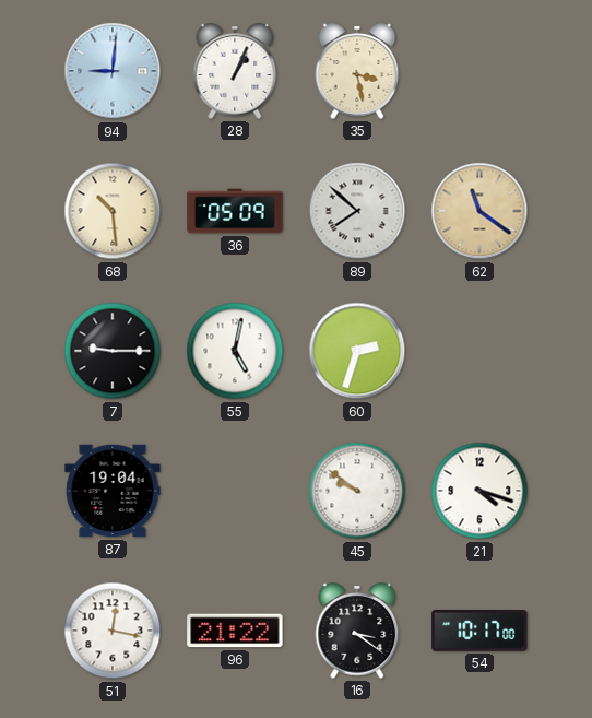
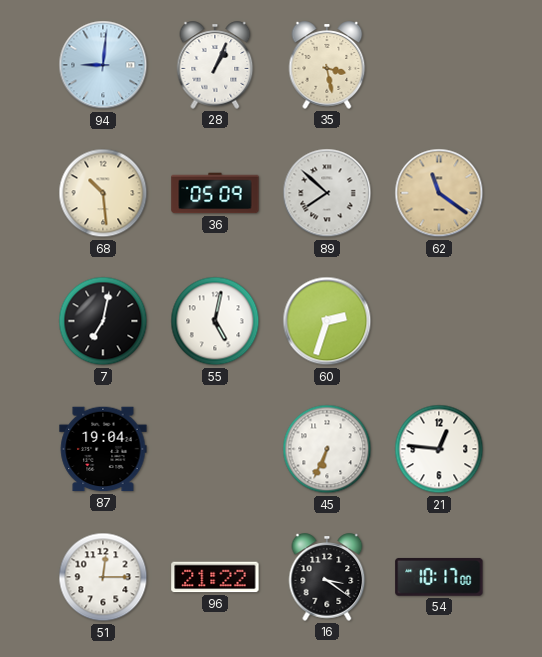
7: 9:15 -> 7:02
45: 9:51 -> 6:34
21: 4:18 -> 12:46
51: 12:17 -> 12:15
